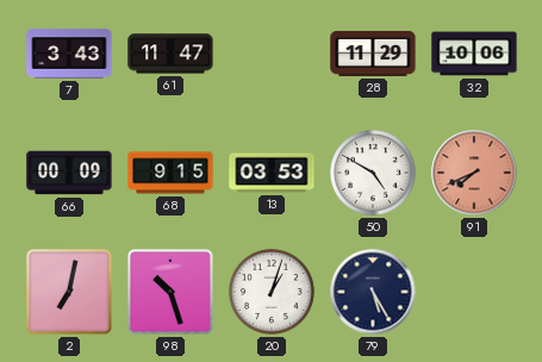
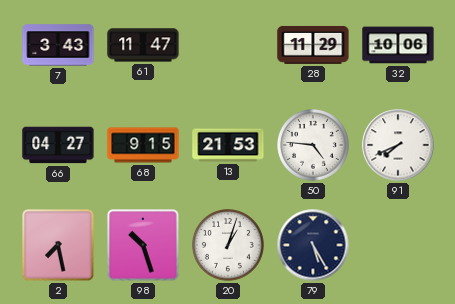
66: 00:09 -> 04:27
13: 03:53 -> 21:53
50: 4:50 -> 4:46
91 dial: salmon -> white
2: 7:02 -> 7:28
